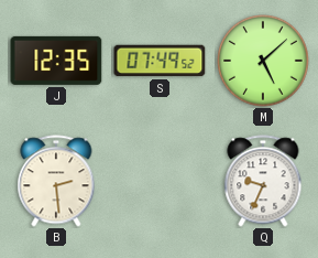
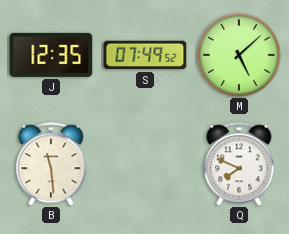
B: 2:29 -> 11:29
Q: 9:34 -> 7:49
